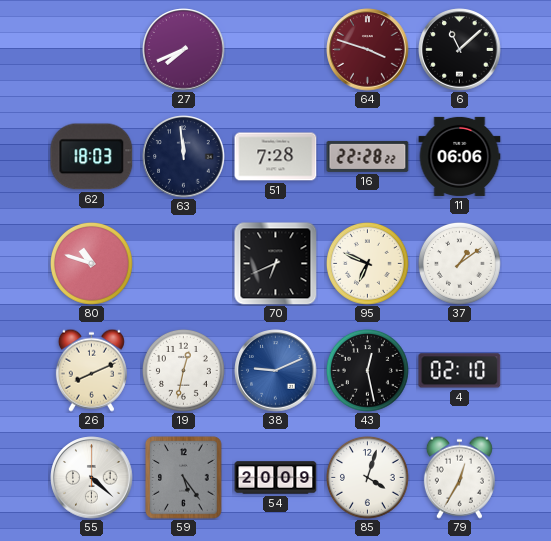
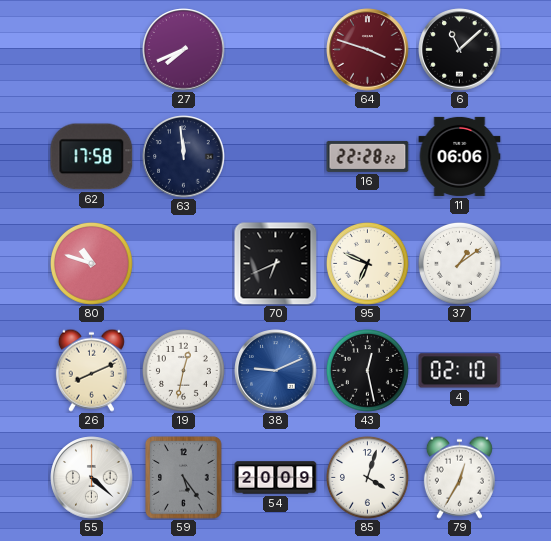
62: 18:03 -> 17:58
51: 7:28 -> none
